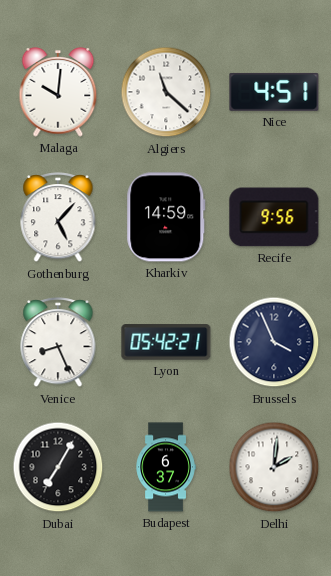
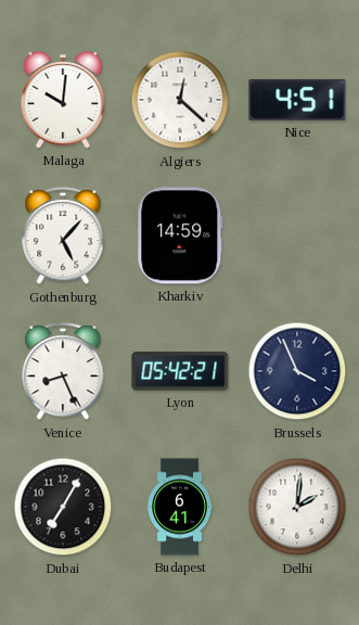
Algiers: 11:22 -> 12:22
Recife: 9:56 -> none
Budapest: 6:37 -> 6:41
